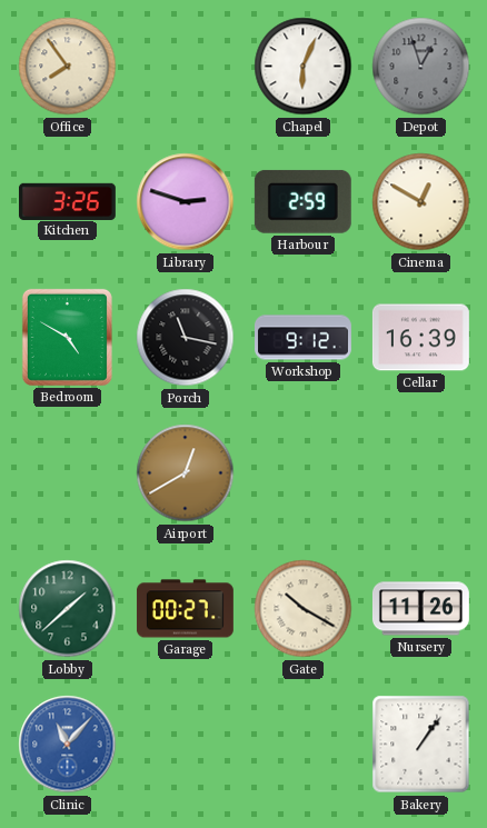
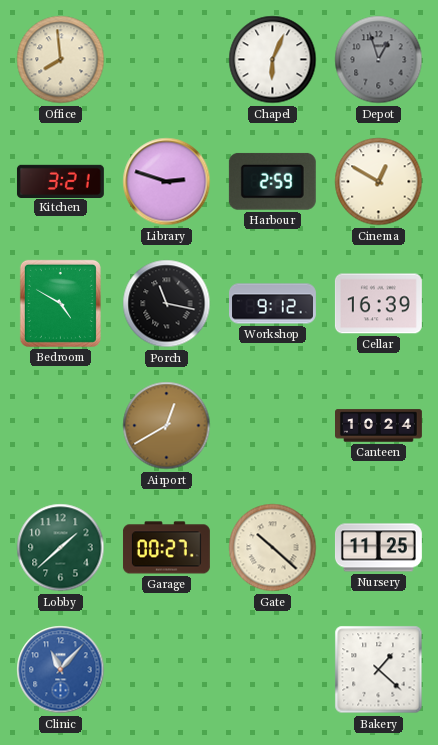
Office: 7:54 -> 7:59
Kitchen: 3:26 -> 3:21
Canteen: none -> 10:24
Gate: 10:20 -> 10:22
Nursery: 11:26 -> 11:25
Bakery: 1:06 -> 1:22
